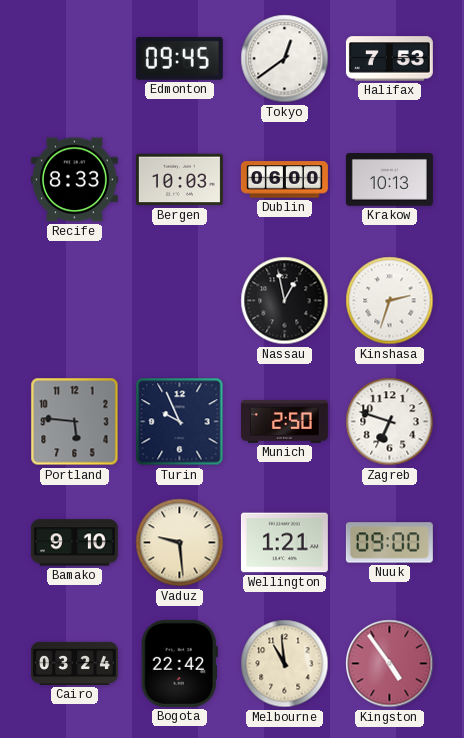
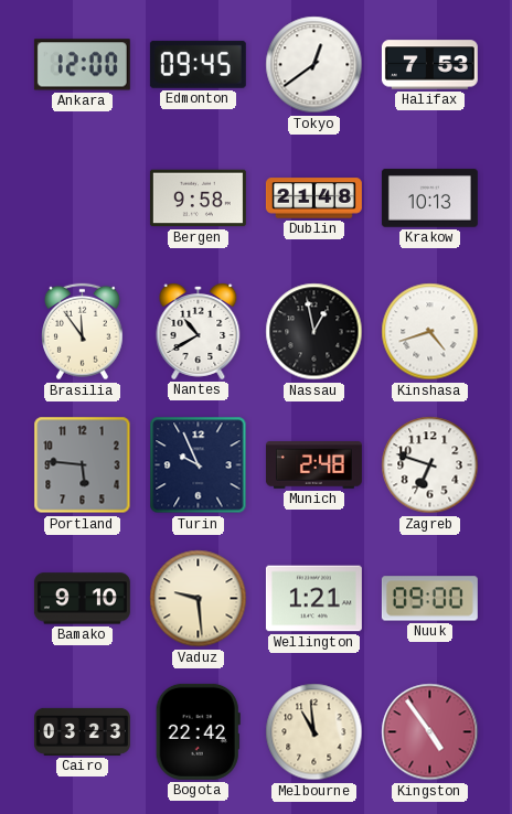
Ankara: none -> 12:00
Recife: 8:33 -> none
Bergen: 10:03 -> 9:58
Dublin: 06:00 -> 21:48
Brasilia: none -> 11:54
Nantes: none -> 10:40
Kinshasa: 2:33 -> 4:42
Munich: 2:50 -> 2:48
Cairo: 03:24 -> 03:23
